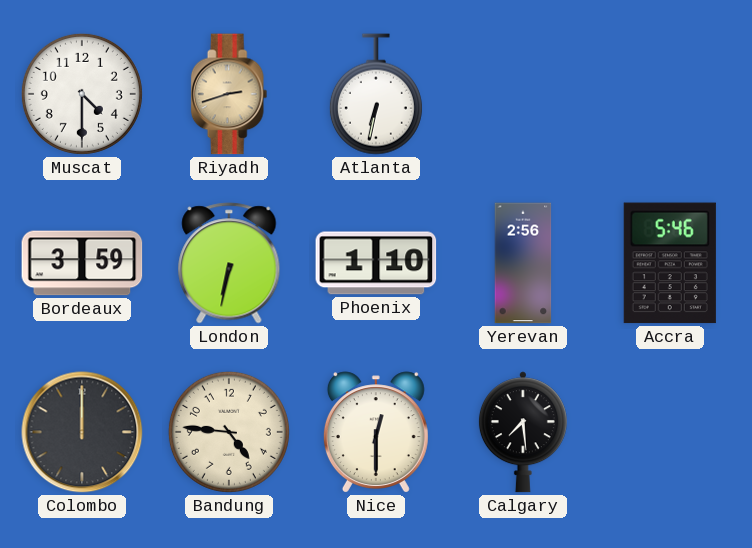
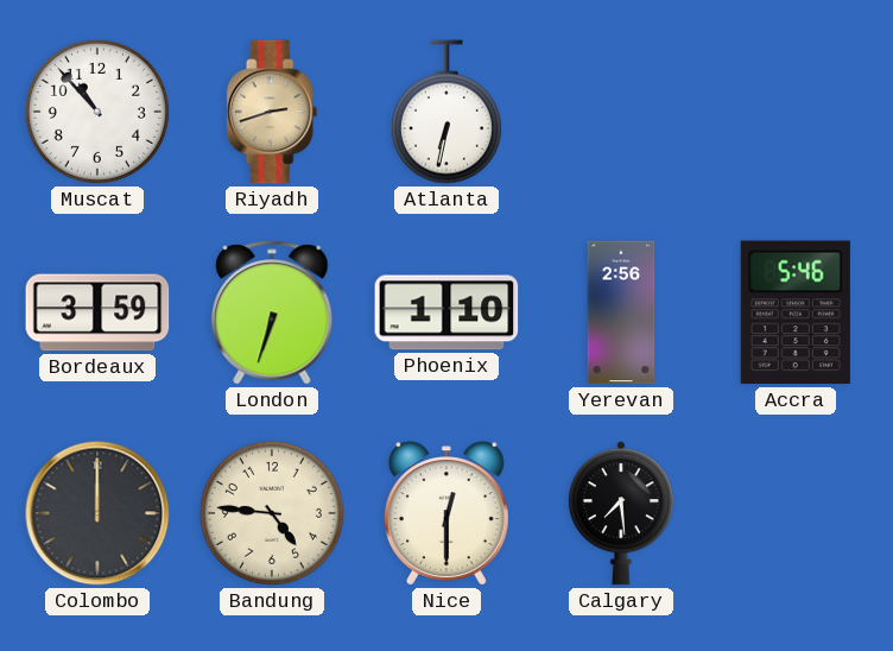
Muscat: 4:30 -> 10:53
London: 6:32 -> 6:33
